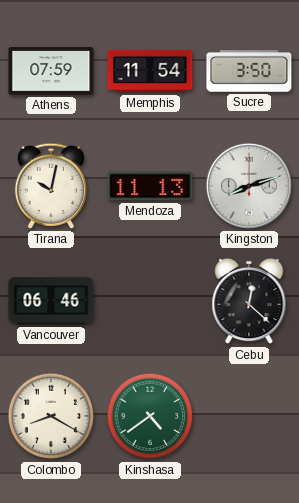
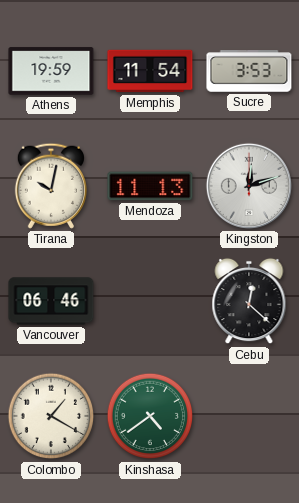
Athens: 07:59 -> 19:59
Sucre: 3:50 -> 3:53
Kingston: 8:12 -> 12:12
Colombo: 8:20 -> 1:20
